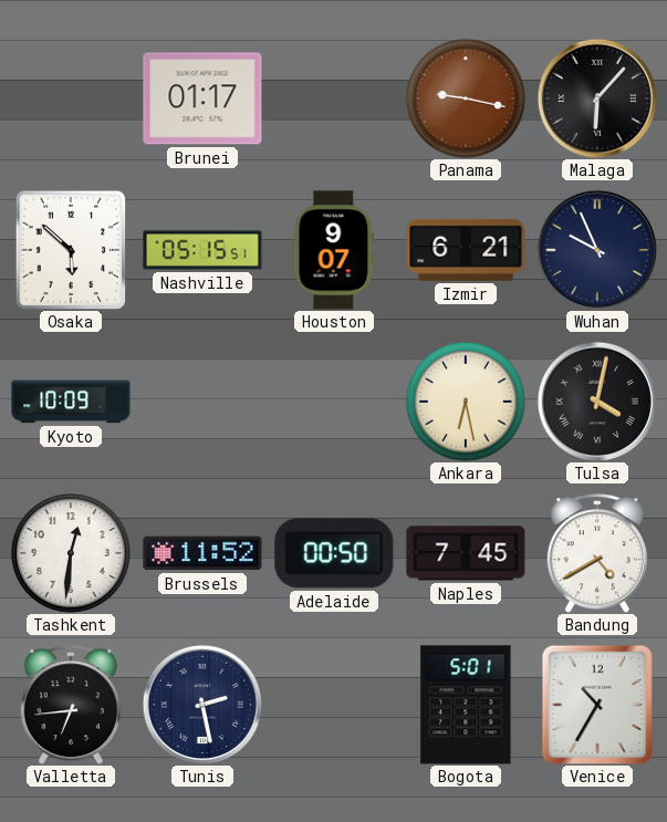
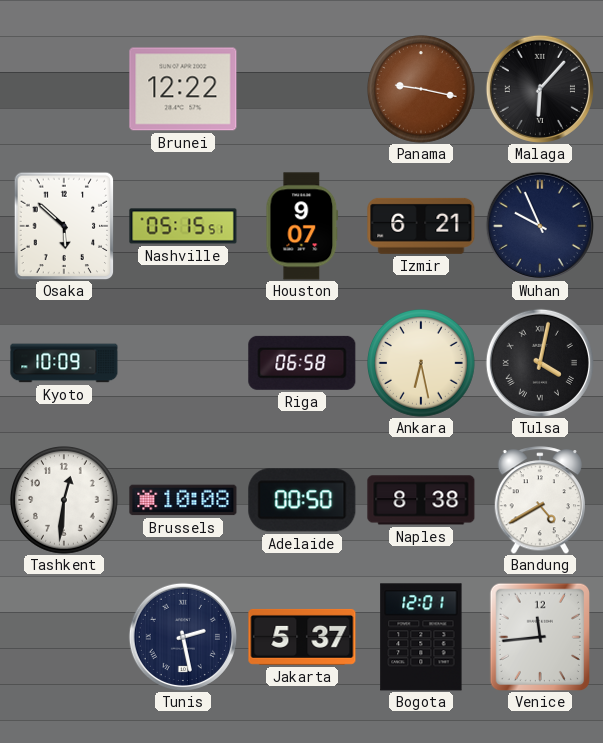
Brunei: 01:17 -> 12:22
Riga: none -> 06:58
Brussels: 11:52 -> 10:08
Naples: 7:45 -> 8:38
Valletta: 6:44 -> none
Jakarta: none -> 5:37
Bogota: 5:01 -> 12:01
Venice: 10:35 -> 11:44
